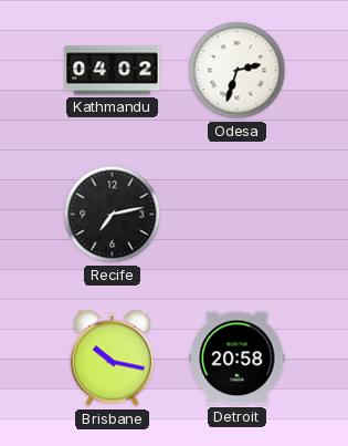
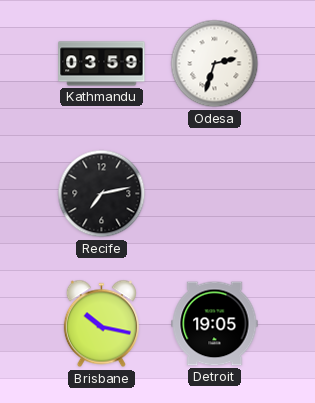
Kathmandu: 04:02 -> 03:59
Detroit: 20:58 -> 19:05
